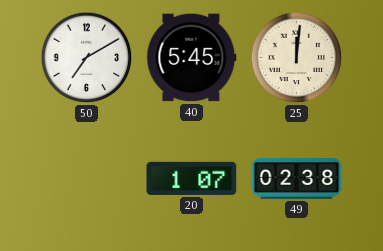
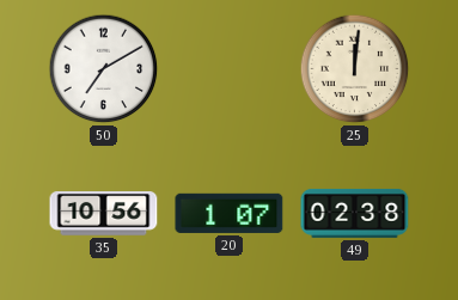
40: 5:45 -> none
35: none -> 10:56
